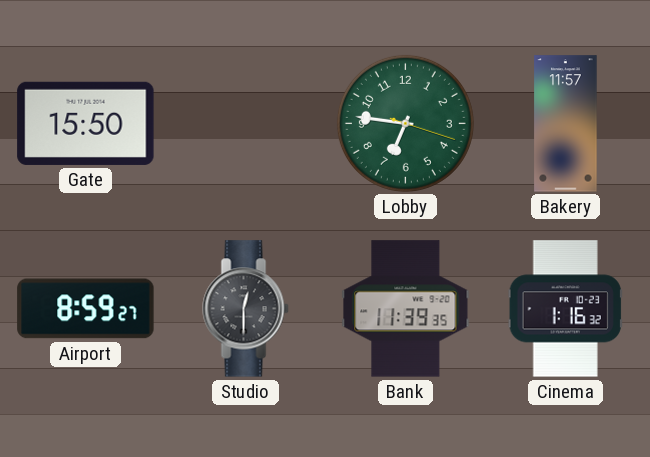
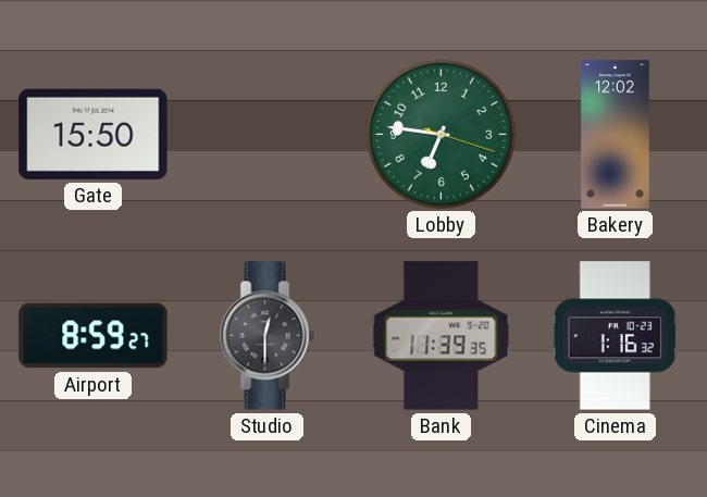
Bakery: 11:57 -> 12:02
